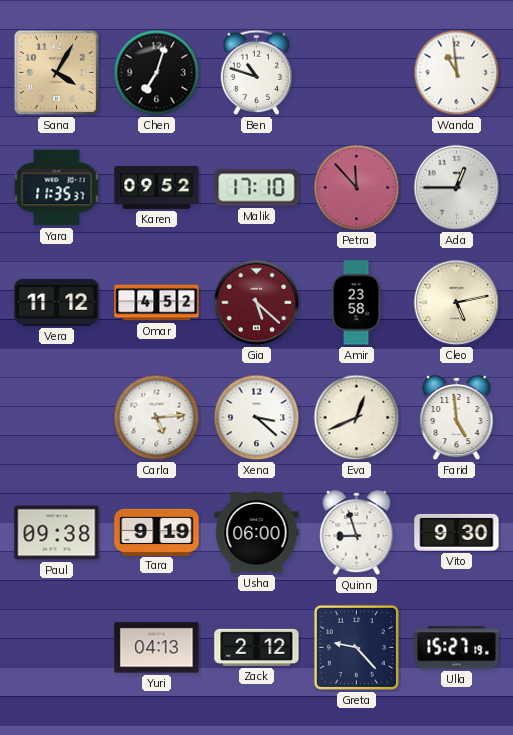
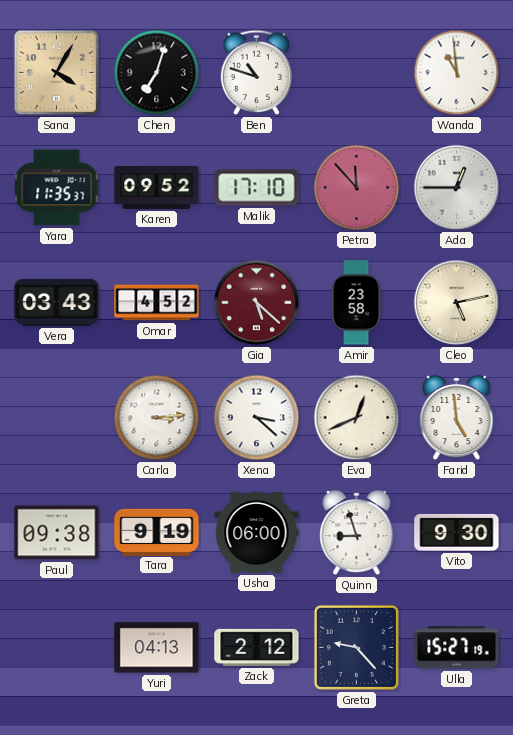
Vera: 11:12 -> 03:43
Carla: 5:14 -> 3:14
